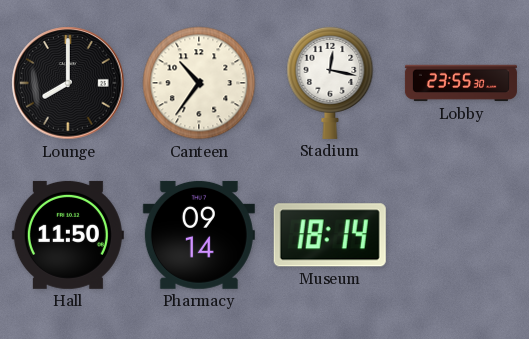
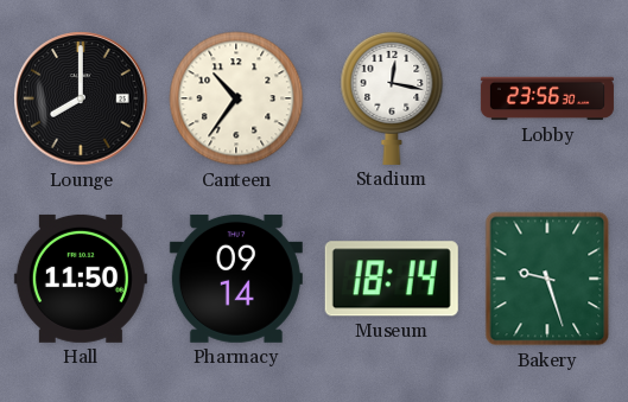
Lobby: 23:55 -> 23:56
Bakery: none -> 9:27
